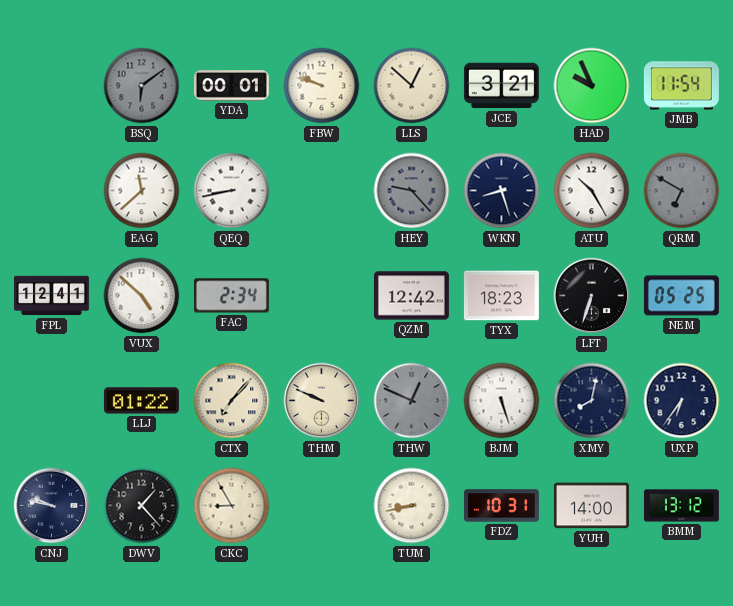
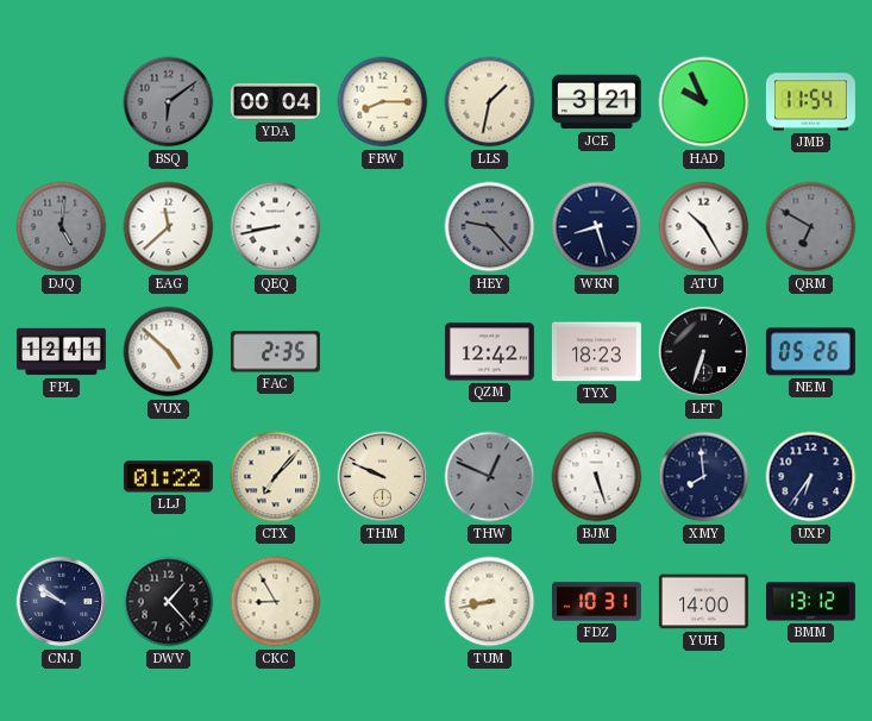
YDA: 00:01 -> 00:04
FBW: 9:48 -> 8:15
LLS: 12:52 -> 1:32
DJQ: none -> 5:01
FAC: 2:34 -> 2:35
NEM: 05:25 -> 05:26
XMY: 8:02 -> 7:59
CNJ: 9:47 -> 9:51
